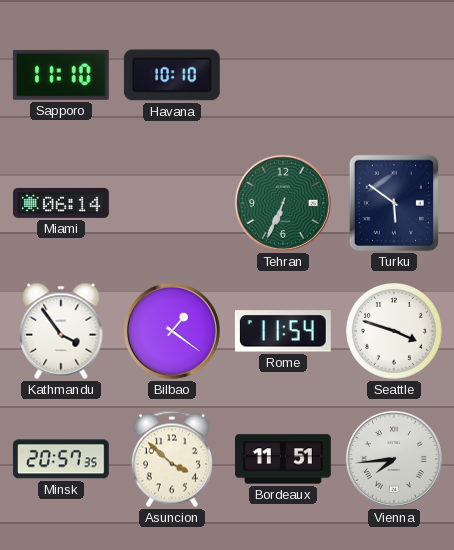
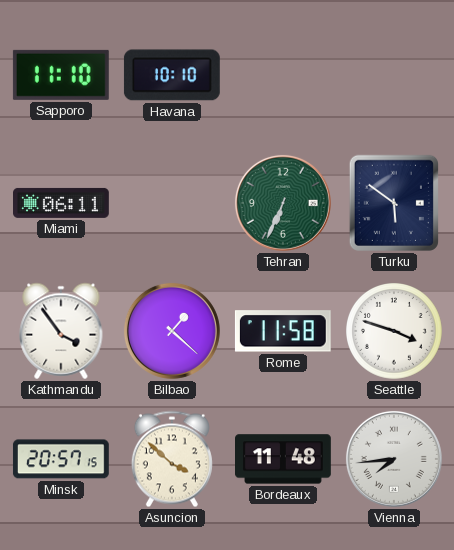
Miami: 06:14 -> 06:11
Bilbao: 1:21 -> 1:22
Rome: 11:54 -> 11:58
Minsk: 20:57:35 -> 20:57:15
Bordeaux: 11:51 -> 11:48
